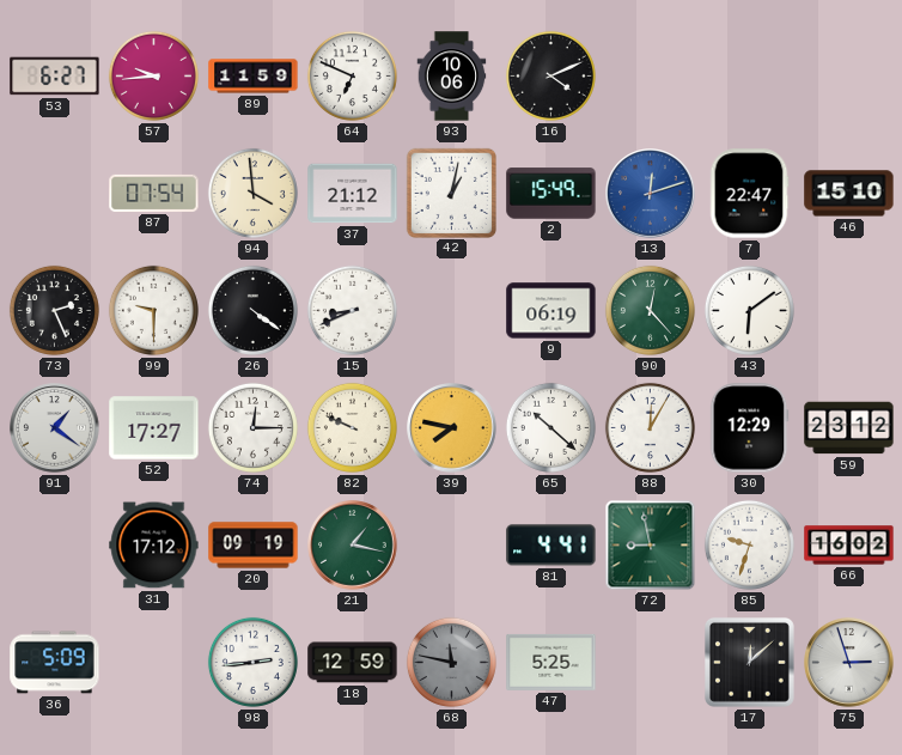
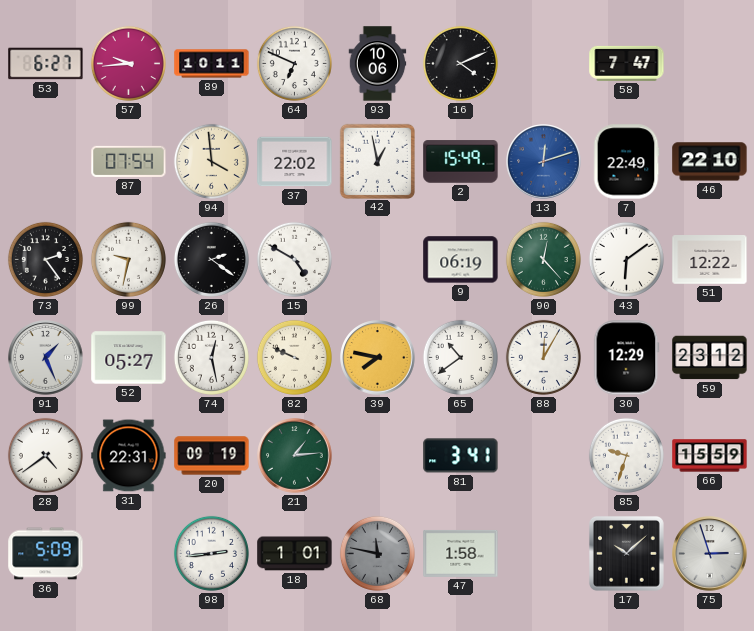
89: 11:59 -> 10:11
58: none -> 7:47
37: 21:12 -> 22:02
42: 1:02 -> 12:58
7: 22:47 -> 22:49
46: 15:10 -> 22:10
73: 2:26 -> 2:24
99: 9:30 -> 9:32
26: 4:21 -> 2:21
15: 8:41 -> 4:50
51: none -> 12:22
91: 1:21 -> 1:26
52: 17:27 -> 05:27
74: 12:15 -> 12:28
65: 10:22 -> 10:39
28: none -> 4:39
31: 17:12 -> 22:31
21: 1:17 -> 1:14
81: 4:41 -> 3:41
72: 8:58 -> none
66: 16:02 -> 15:59
18: 12:59 -> 1:01
47: 5:25 -> 1:58
17: 12:08 -> 10:08
